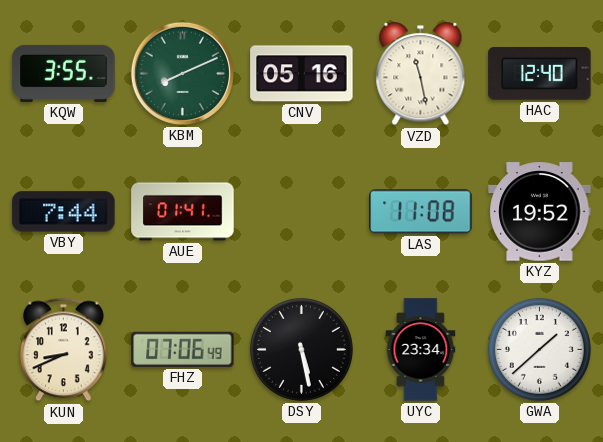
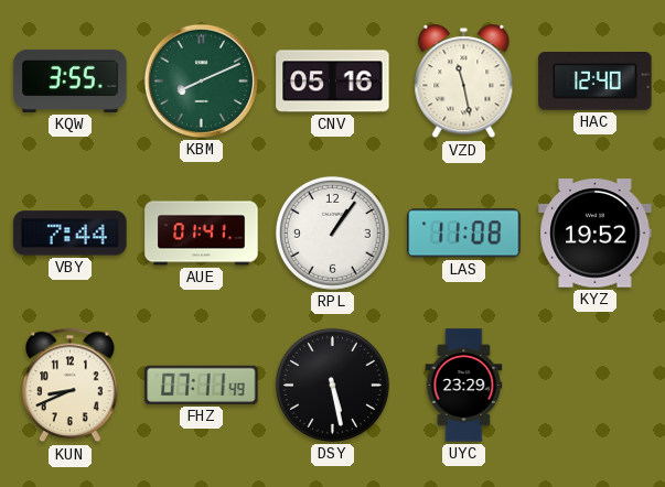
RPL: none -> 1:06
FHZ: 07:06 -> 07:11
UYC: 23:34 -> 23:29
GWA: 1:38 -> none
